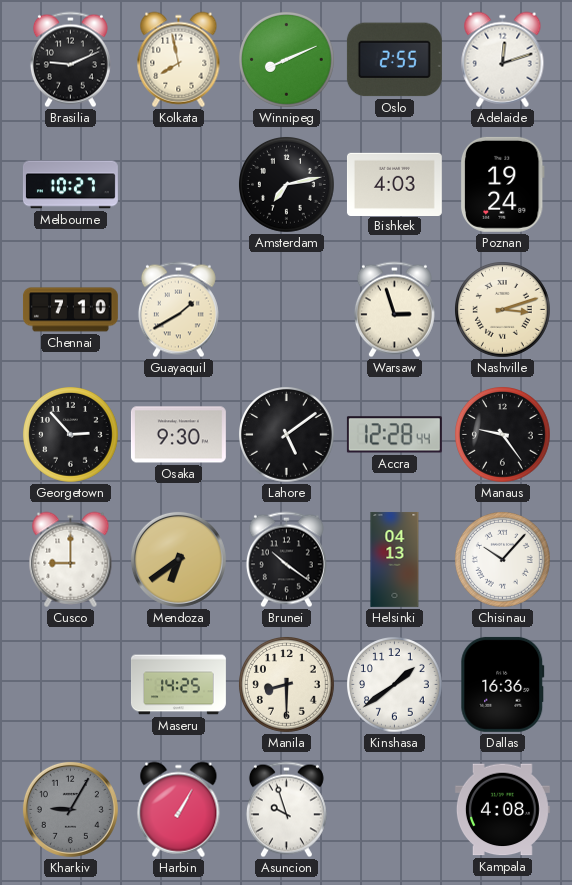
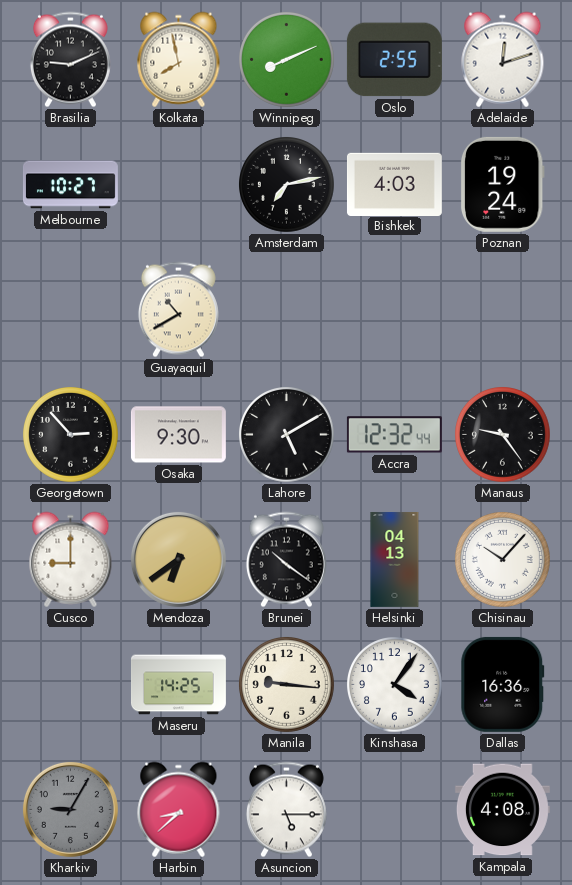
Chennai: 7:10 -> none
Guayaquil: 1:40 -> 10:40
Warsaw: 2:57 -> none
Nashville: 3:12 -> none
Lahore: 5:09 -> 5:10
Accra: 12:28 -> 12:32
Manila: 8:30 -> 9:16
Kinshasa: 1:39 -> 4:06
Harbin: 1:05 -> 8:38
Asuncion: 9:57 -> 5:15
